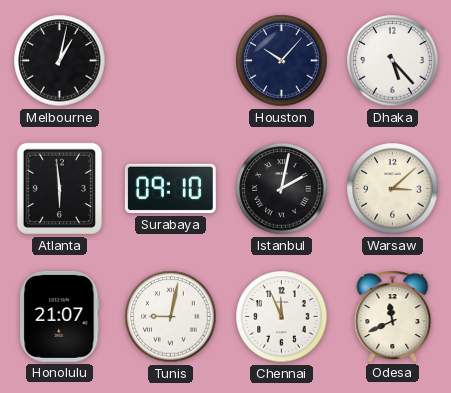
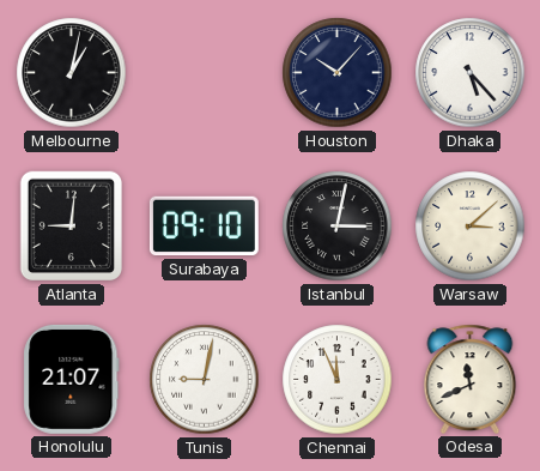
Atlanta: 5:59 -> 9:01
Istanbul: 2:02 -> 3:02
